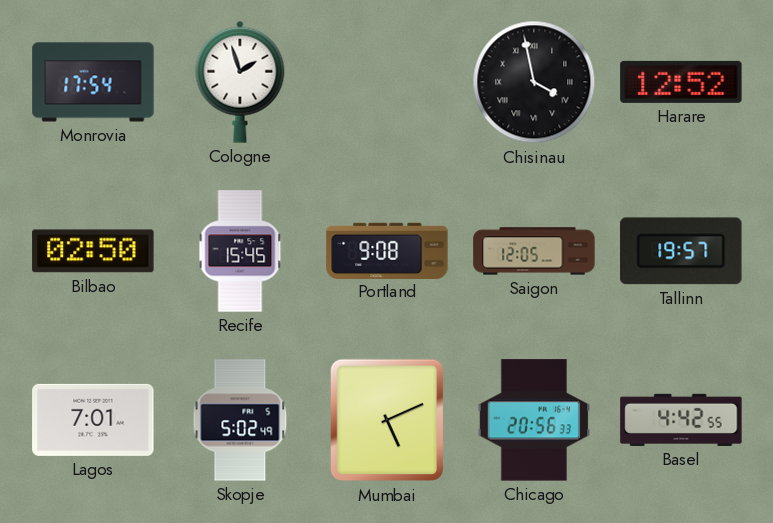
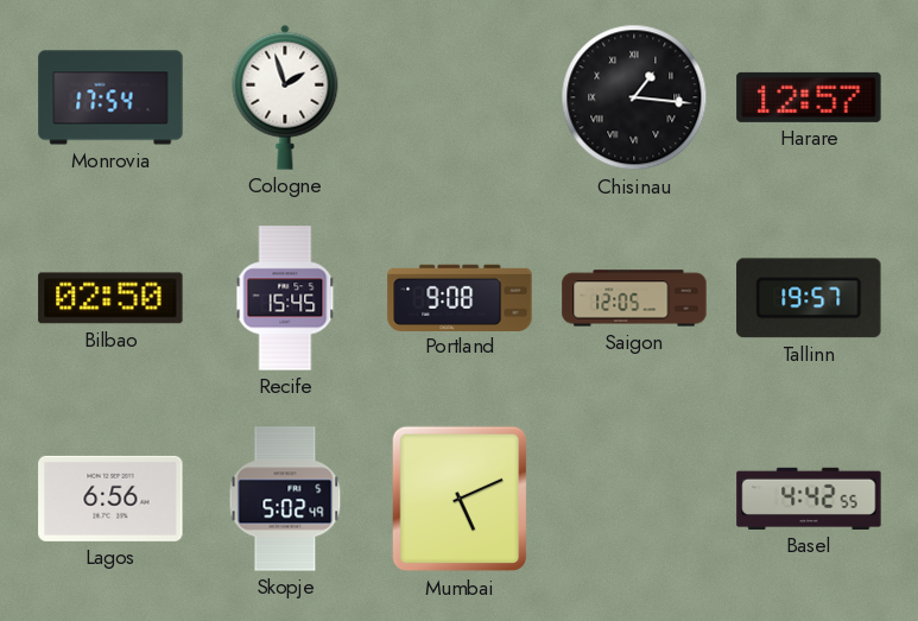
Chisinau: 3:58 -> 1:16
Harare: 12:52 -> 12:57
Lagos: 7:01 -> 6:56
Chicago: 20:56 -> none
